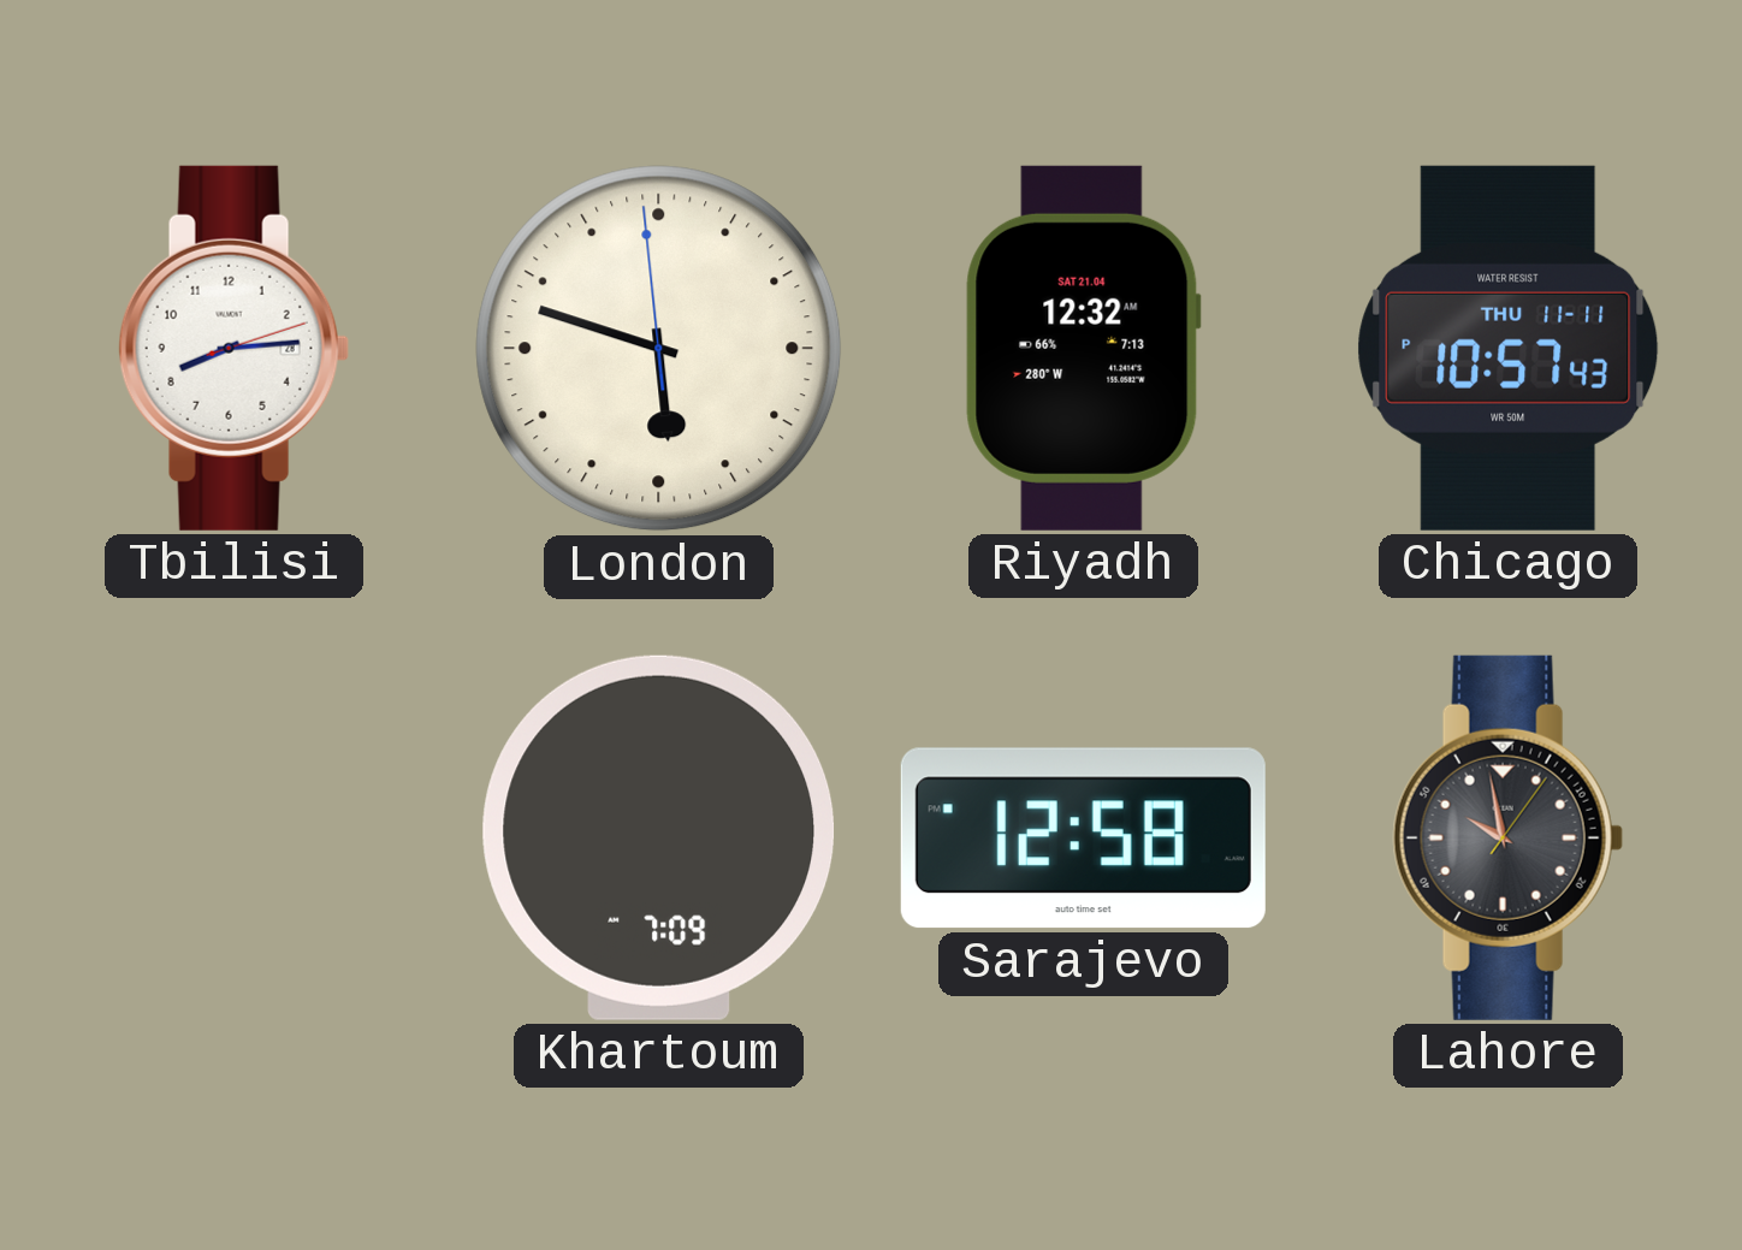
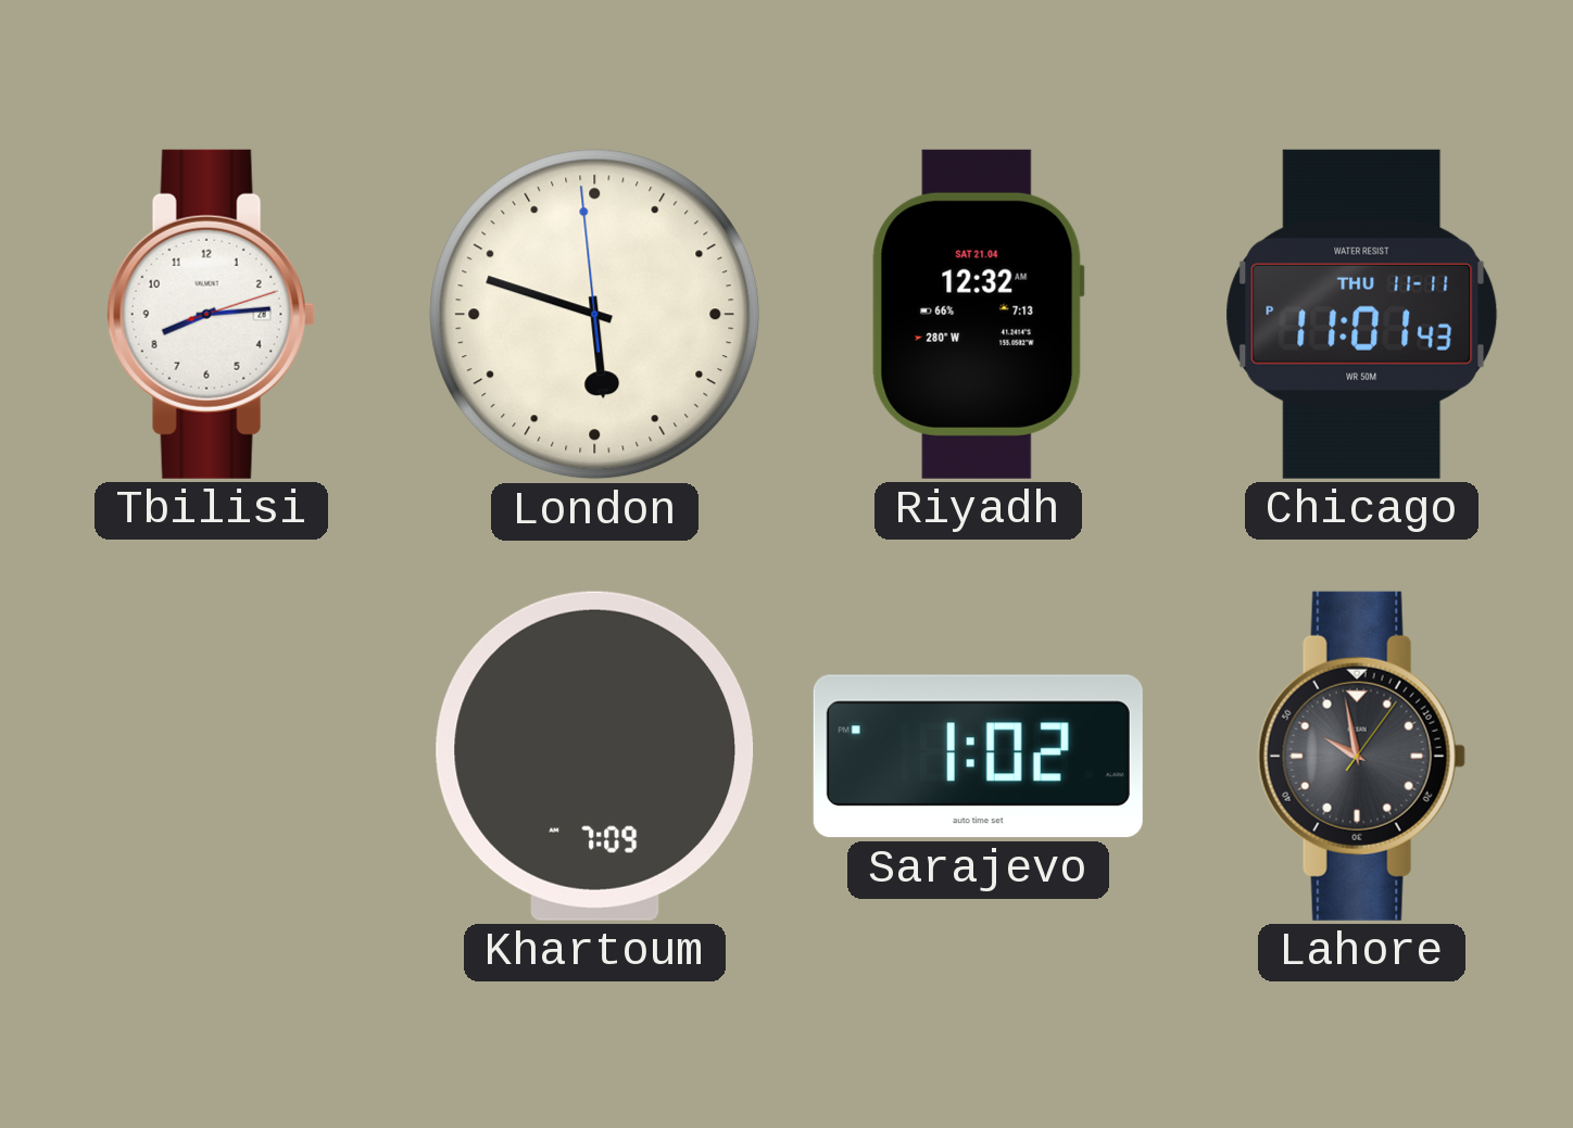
Chicago: 10:57 -> 11:01
Sarajevo: 12:58 -> 1:02
